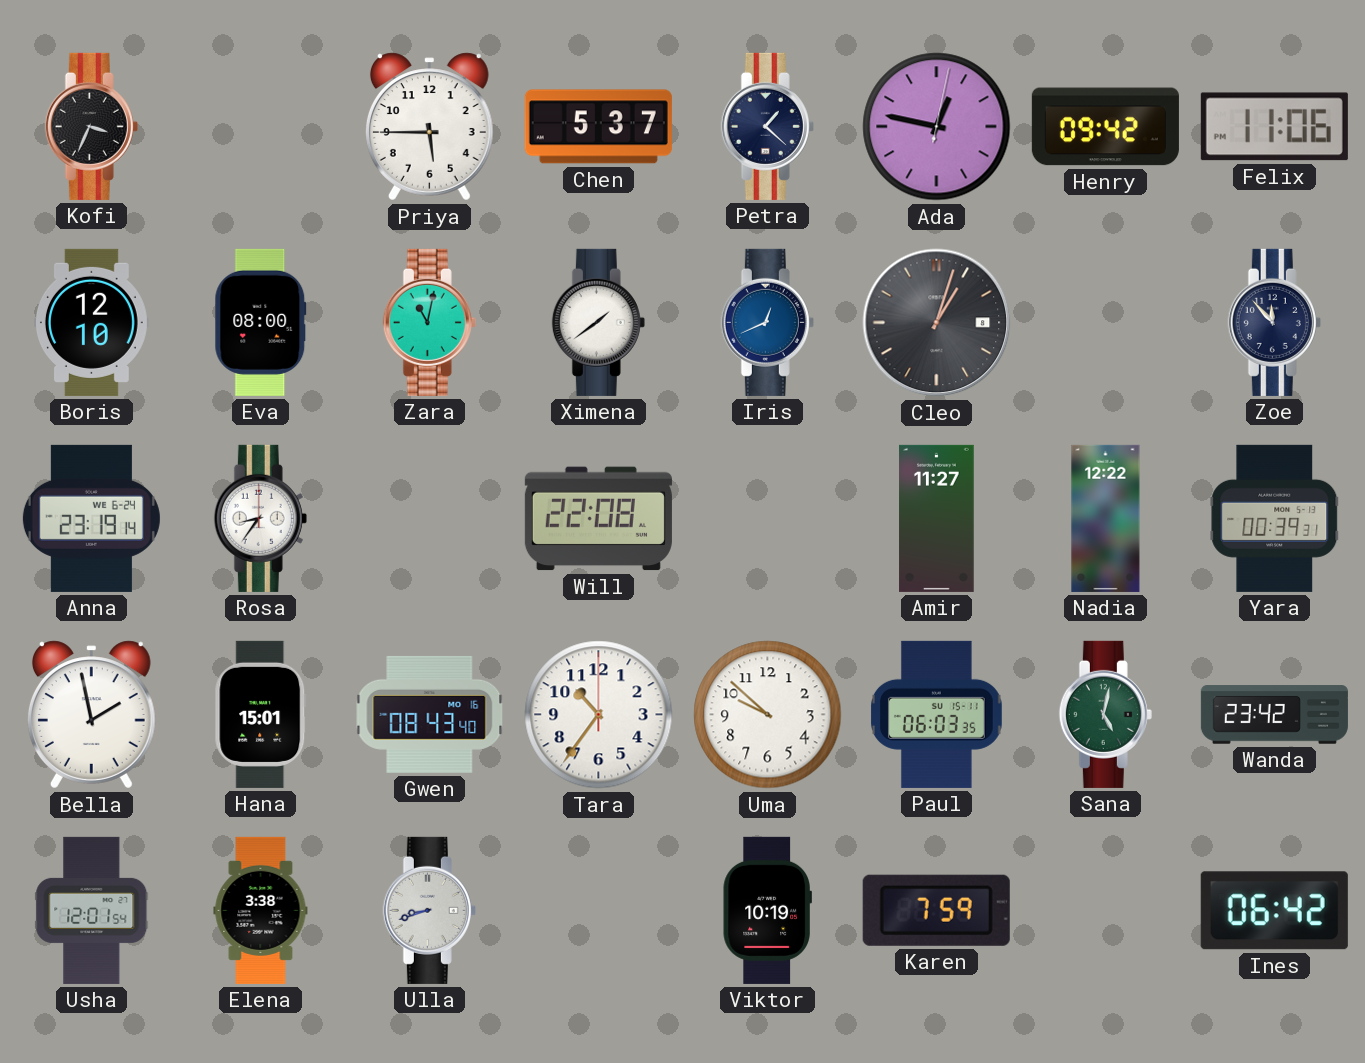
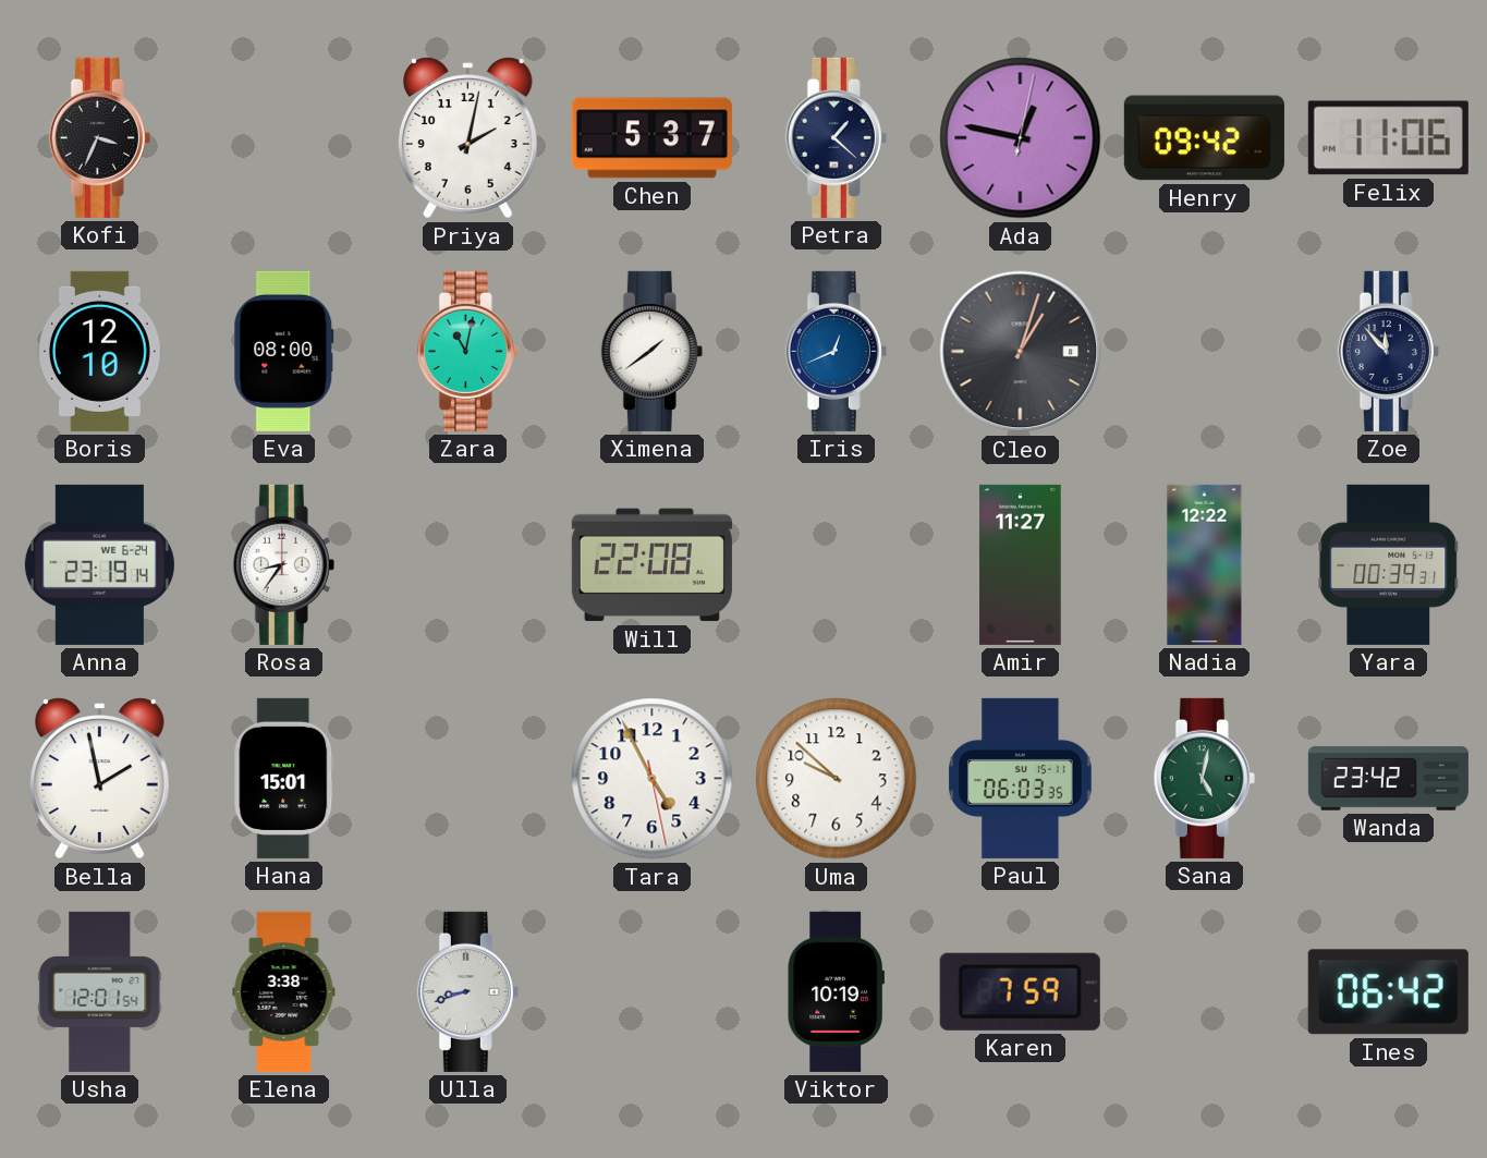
Priya: 5:45 -> 2:02
Gwen: 08:43 -> none
Tara: 10:36 -> 4:55
